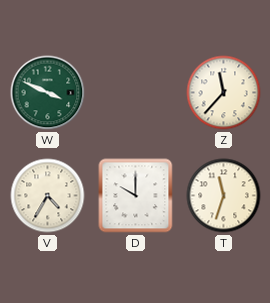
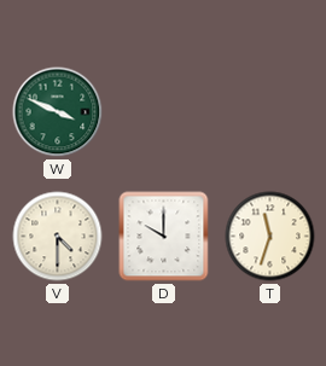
Z: 11:37 -> none
V: 4:35 -> 4:30
